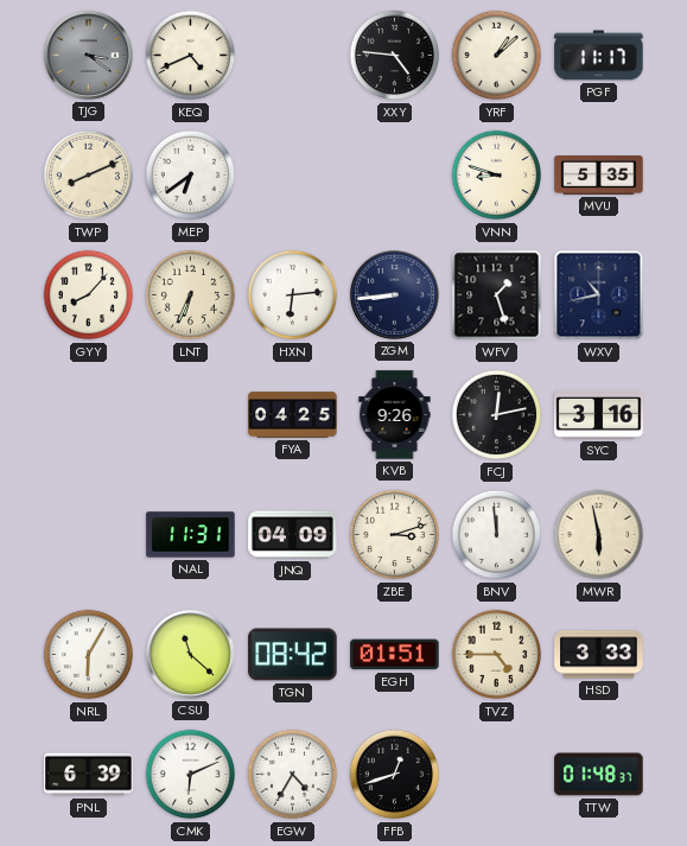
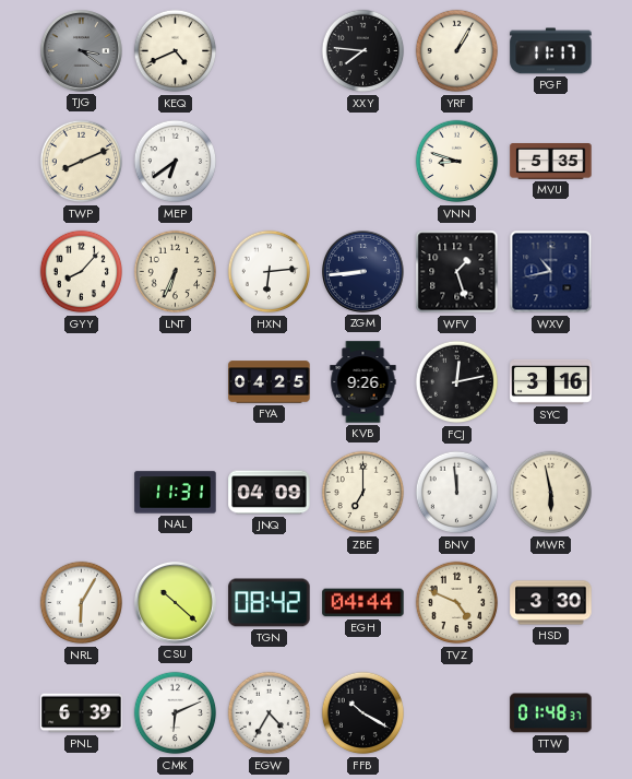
XXY: 4:46 -> 7:46
YRF: 1:08 -> 1:05
ZBE: 3:12 -> 7:00
CSU: 11:22 -> 10:22
EGH: 01:51 -> 04:44
TVZ: 4:45 -> 4:49
HSD: 3:33 -> 3:30
FFB: 12:42 -> 10:20
